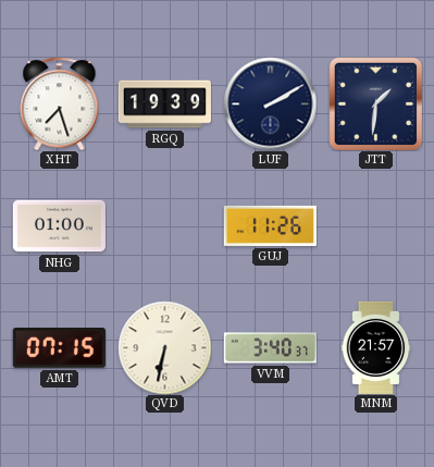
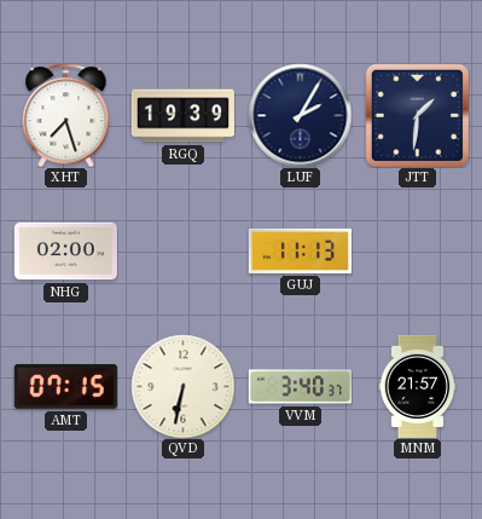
LUF: 2:10 -> 2:05
NHG: 01:00 -> 02:00
GUJ: 11:26 -> 11:13
